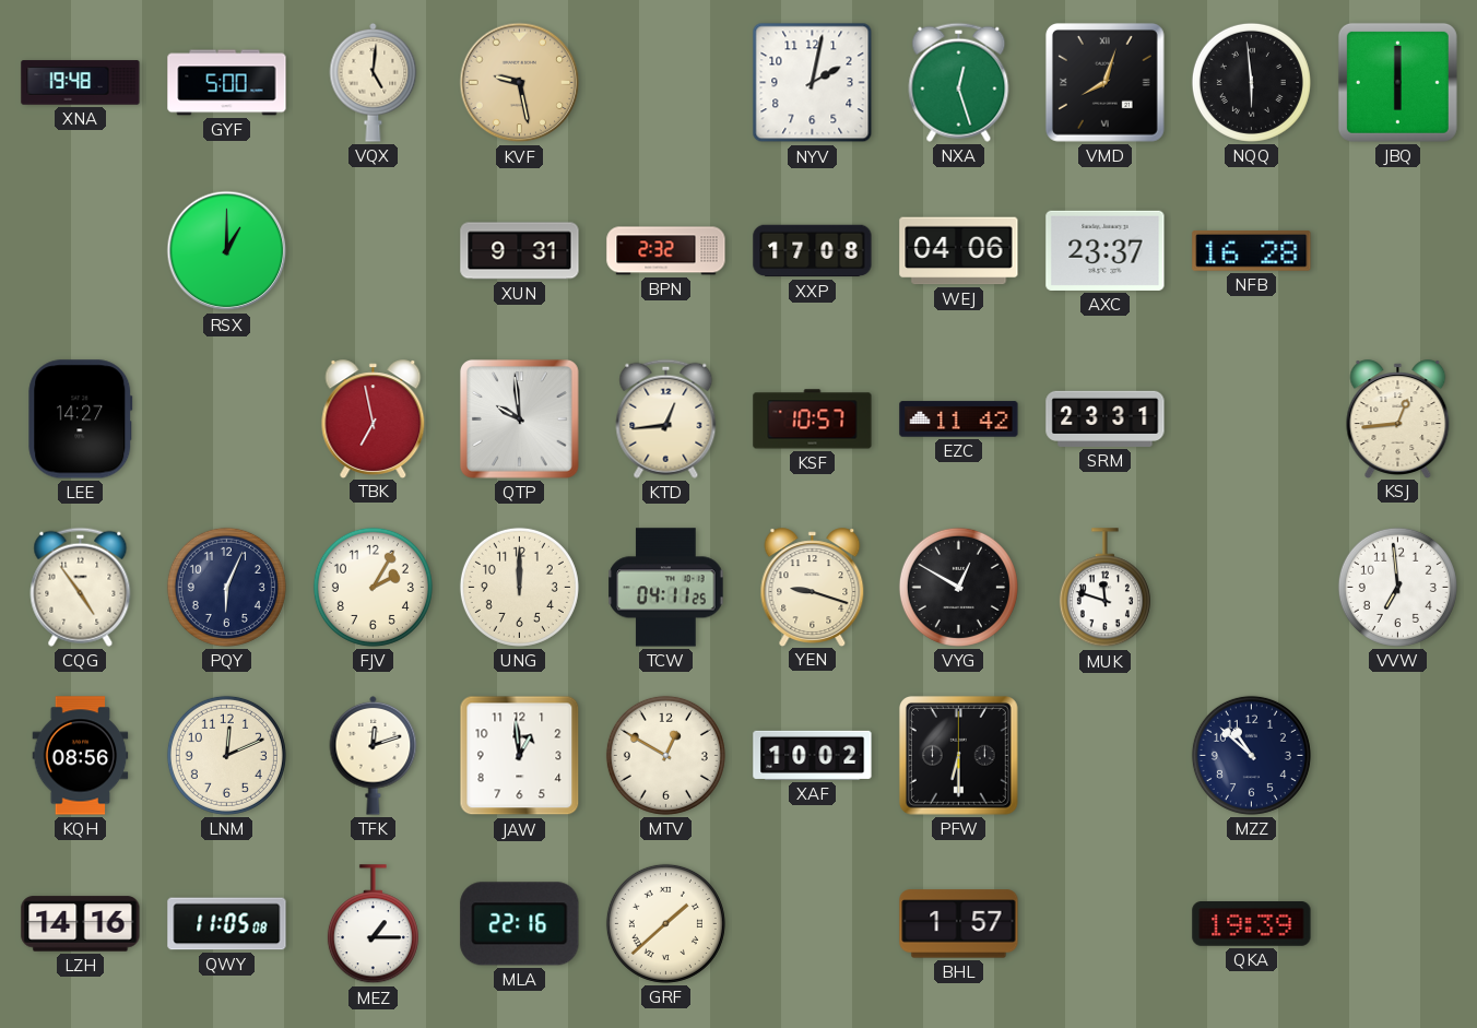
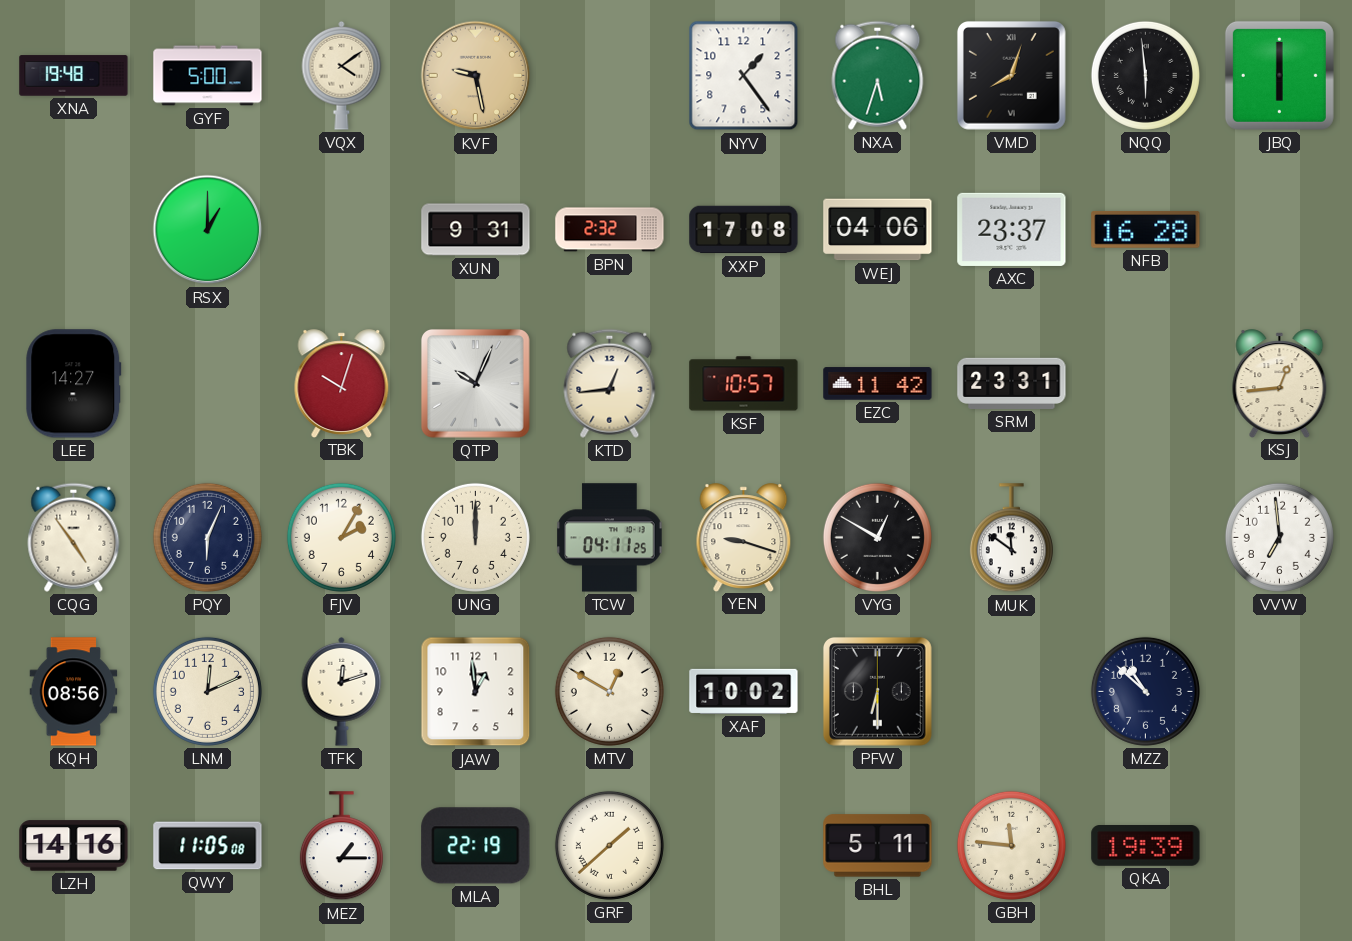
VQX: 5:01 -> 4:09
NYV: 2:02 -> 1:24
NXA: 12:27 -> 5:33
TBK: 6:58 -> 10:03
QTP: 9:59 -> 10:04
MUK: 11:48 -> 11:51
MLA: 22:16 -> 22:19
BHL: 1:57 -> 5:11
GBH: none -> 11:46
